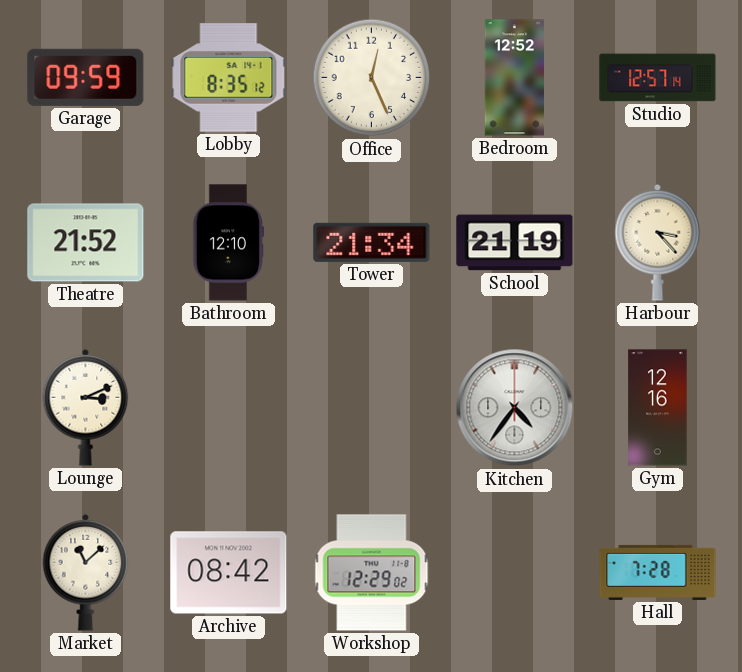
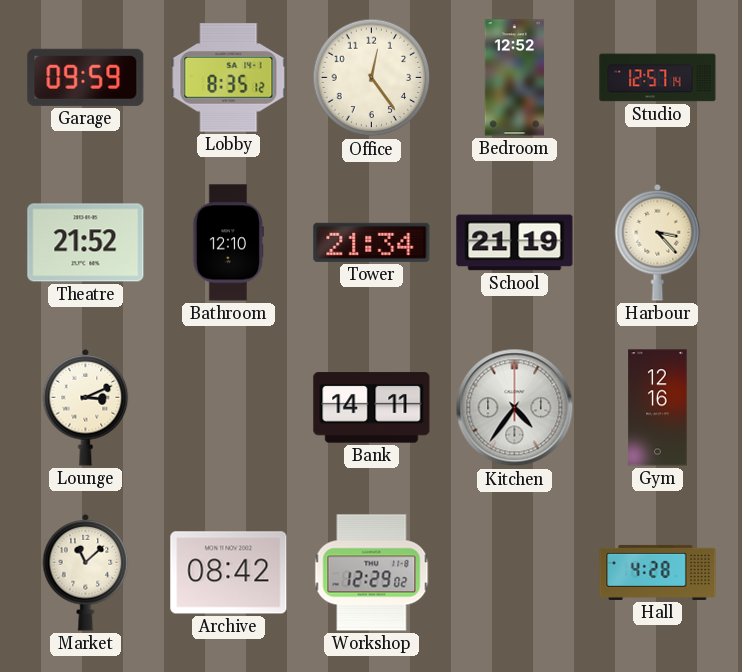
Office: 12:26 -> 12:24
Bank: none -> 14:11
Hall: 7:28 -> 4:28
